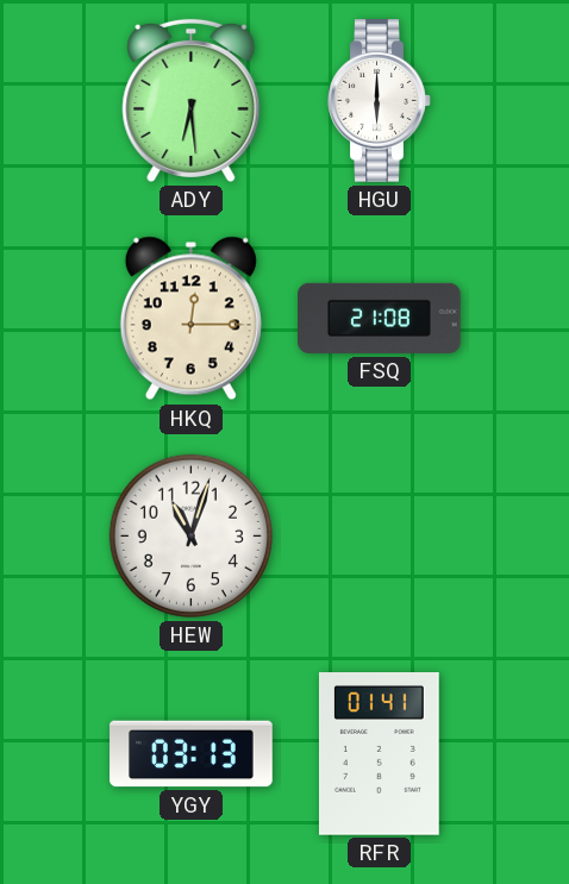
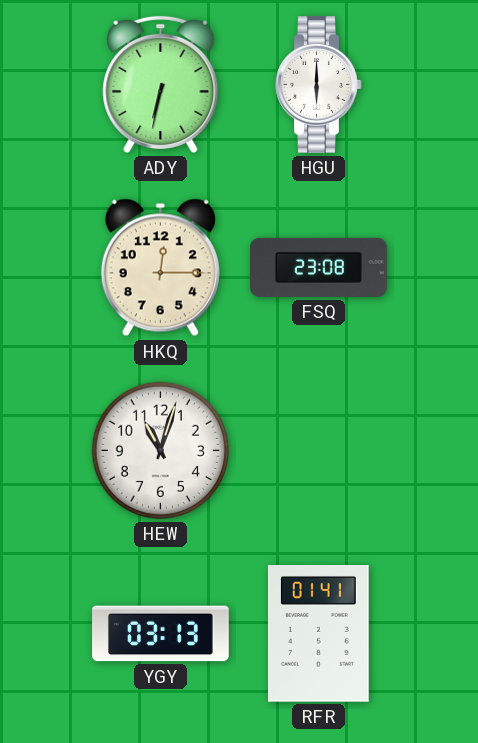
ADY: 6:29 -> 6:32
FSQ: 21:08 -> 23:08
